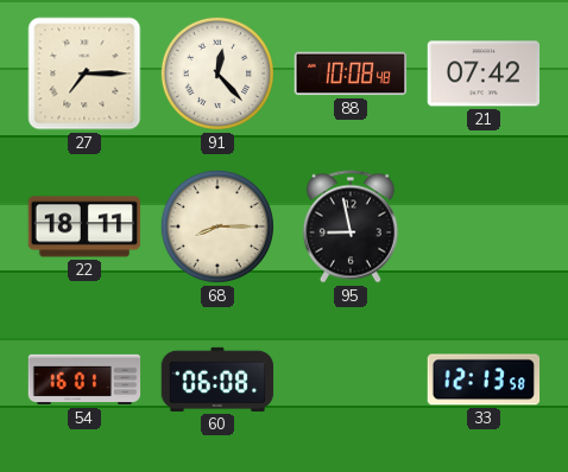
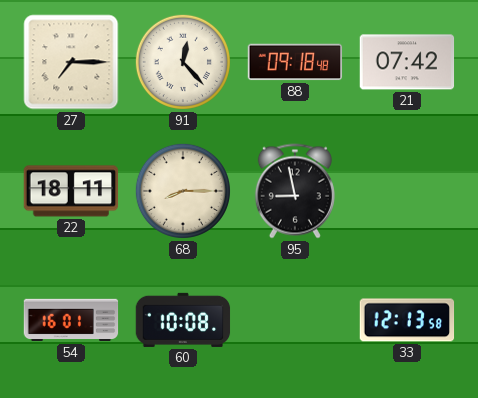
88: 10:08 -> 09:18
60: 06:08 -> 10:08
